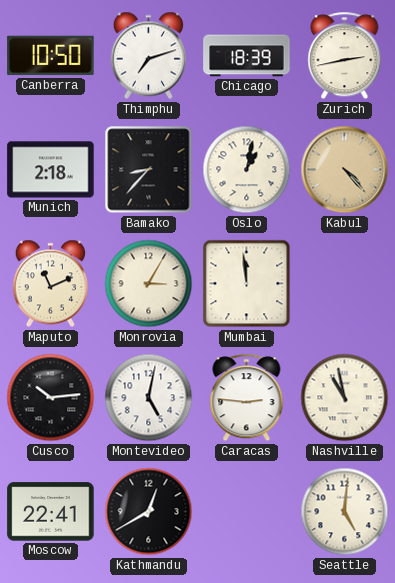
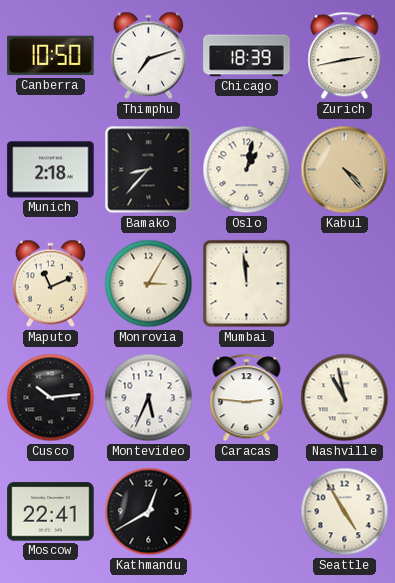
Montevideo: 5:02 -> 5:34
Seattle: 5:01 -> 4:55
